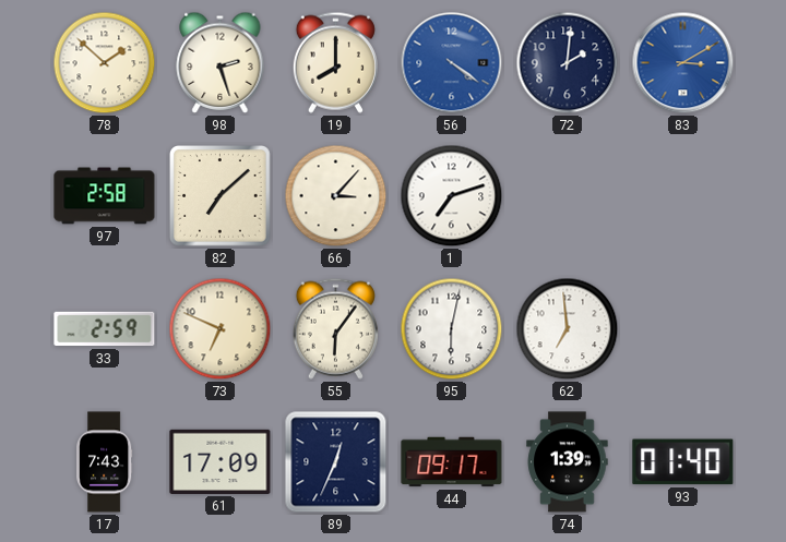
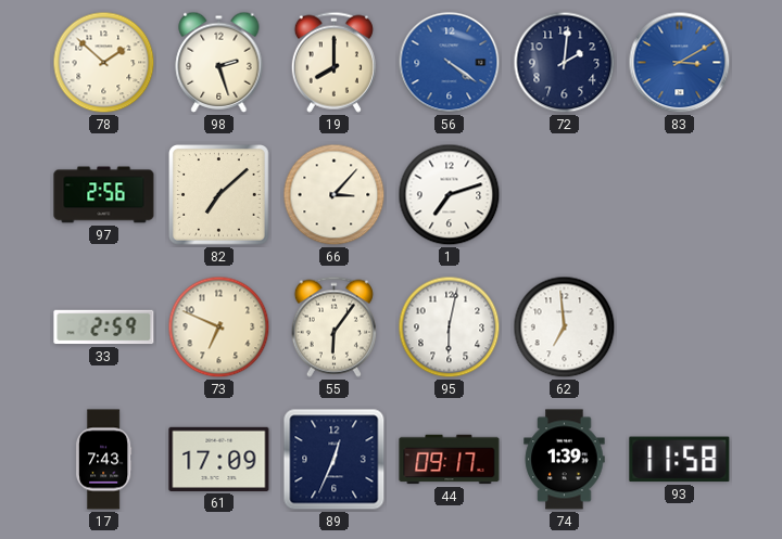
97: 2:58 -> 2:56
93: 01:40 -> 11:58
